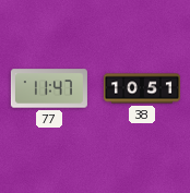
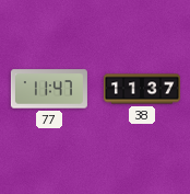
38: 10:51 -> 11:37
